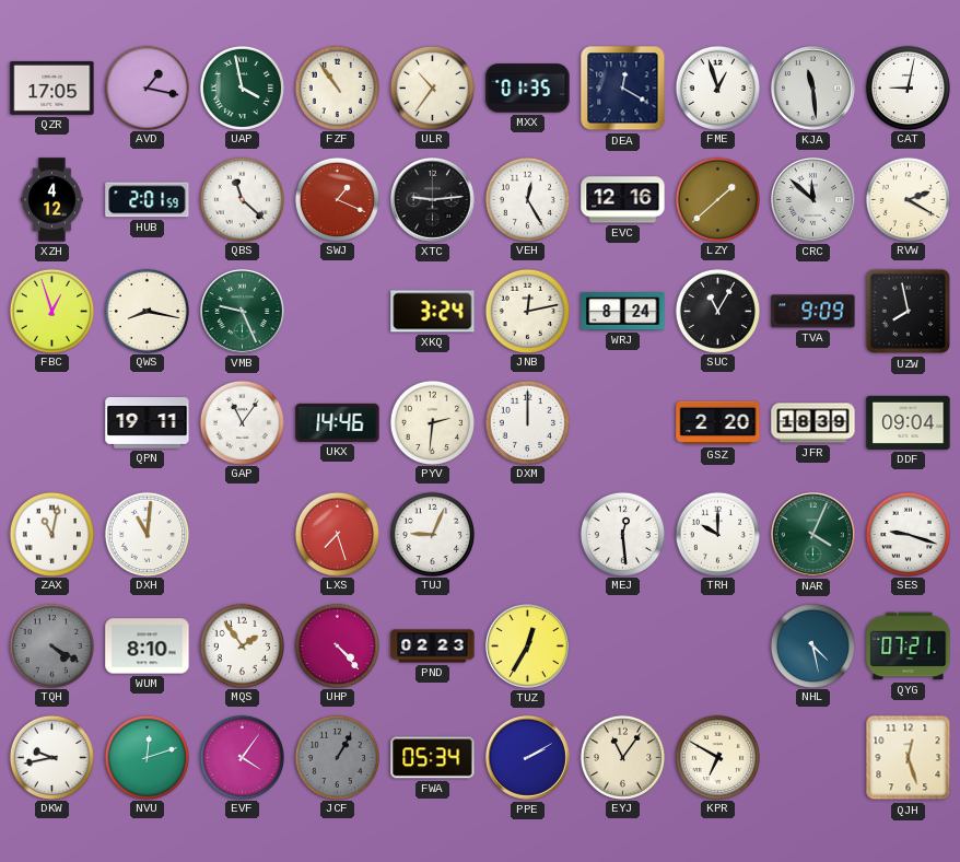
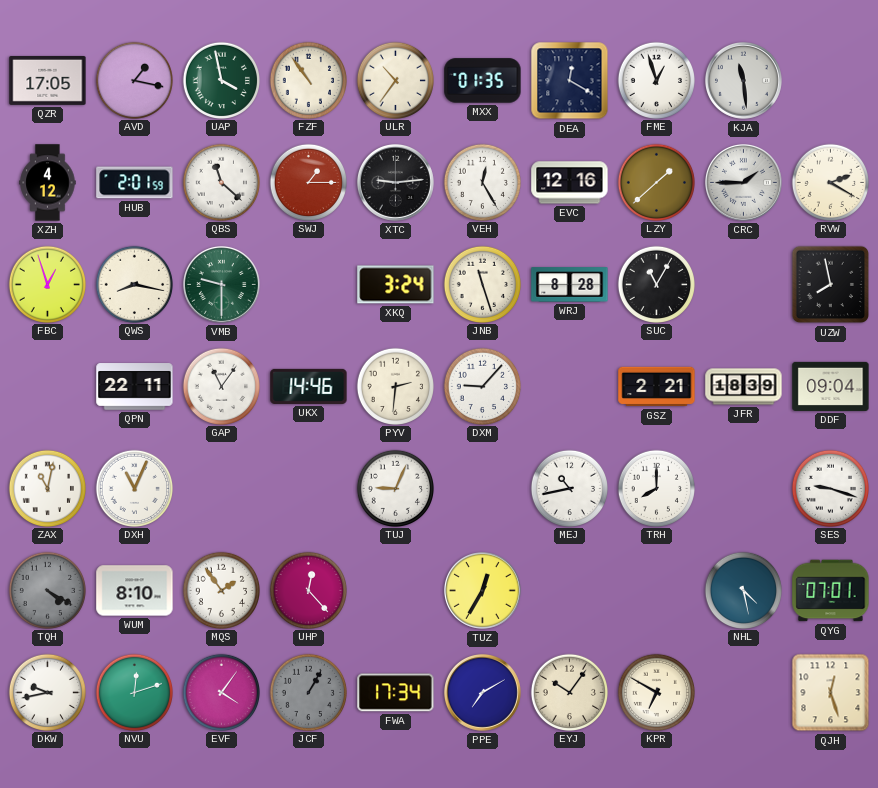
CAT: 9:02 -> none
SWJ: 1:19 -> 1:15
CRC: 11:52 -> 1:45
VMB: 9:26 -> 9:30
JNB: 12:13 -> 11:27
WRJ: 8:24 -> 8:28
TVA: 9:09 -> none
QPN: 19:11 -> 22:11
DXM: 12:00 -> 9:07
GSZ: 2:20 -> 2:21
DXH: 11:01 -> 11:04
LXS: 7:27 -> none
MEJ: 12:29 -> 10:43
TRH: 10:00 -> 8:00
NAR: 4:04 -> none
UHP: 4:23 -> 12:23
PND: 02:23 -> none
QYG: 07:21 -> 07:01
FWA: 05:34 -> 17:34
PPE: 2:10 -> 7:10
EYJ: 11:06 -> 10:06
